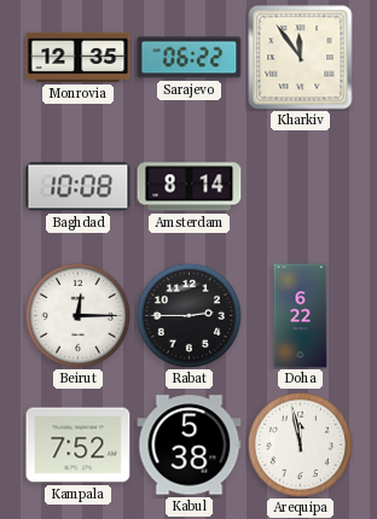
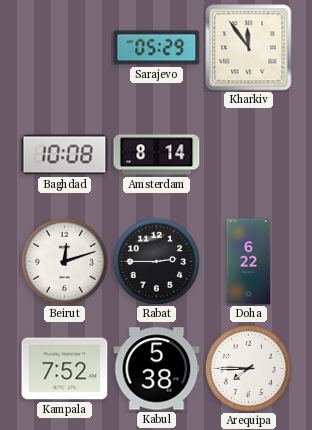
Monrovia: 12:35 -> none
Sarajevo: 06:22 -> 05:29
Beirut: 12:15 -> 12:12
Arequipa: 11:58 -> 7:45
